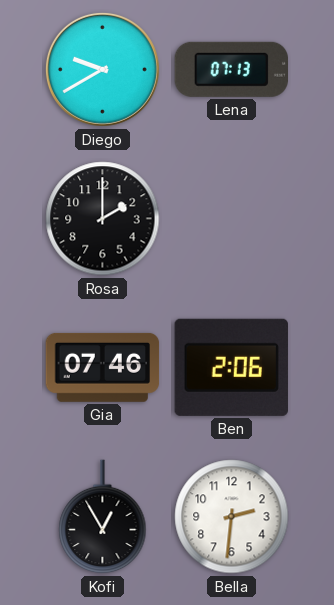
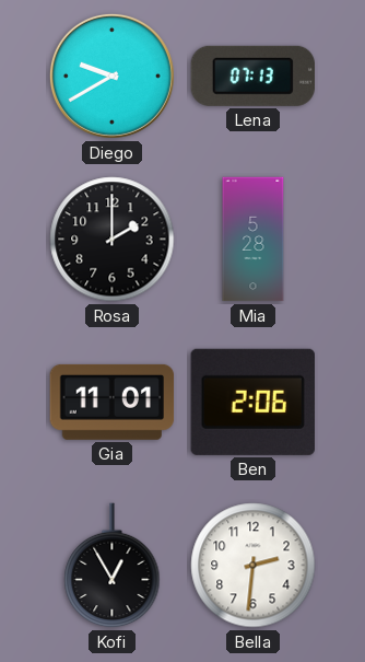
Mia: none -> 5:28
Gia: 07:46 -> 11:01
